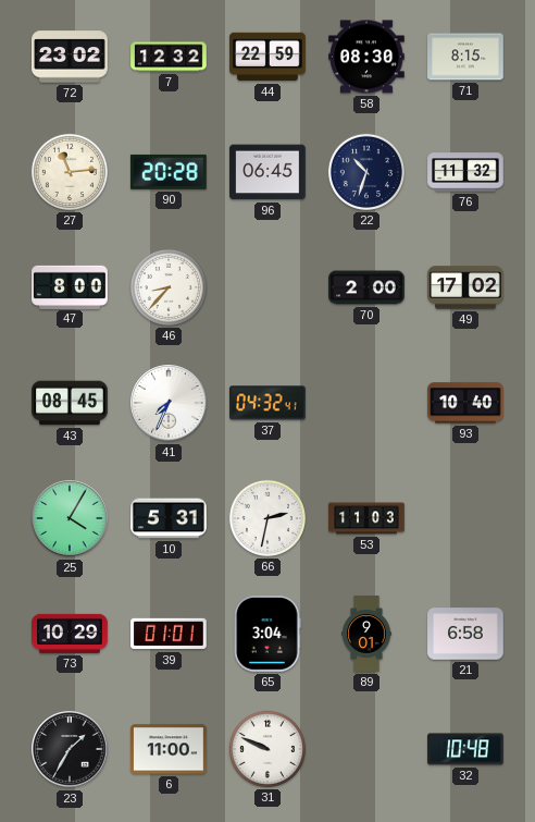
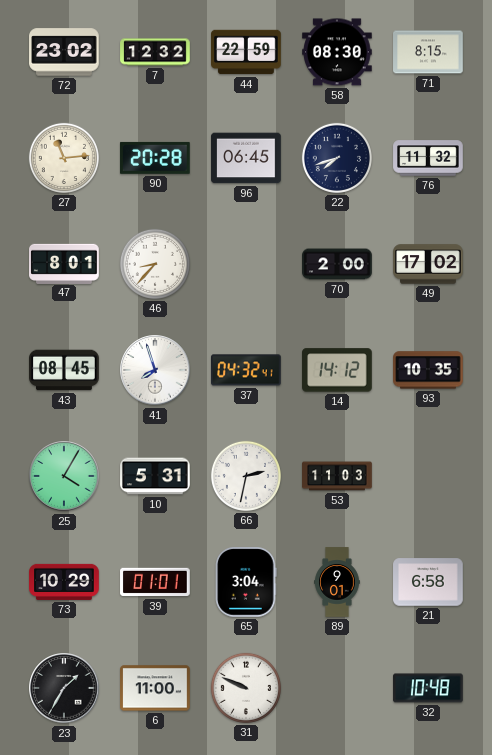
22: 10:33 -> 7:42
47: 8:00 -> 8:01
41: 7:34 -> 7:57
14: none -> 14:12
93: 10:40 -> 10:35
